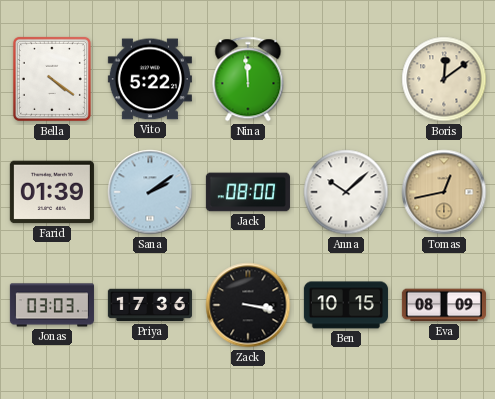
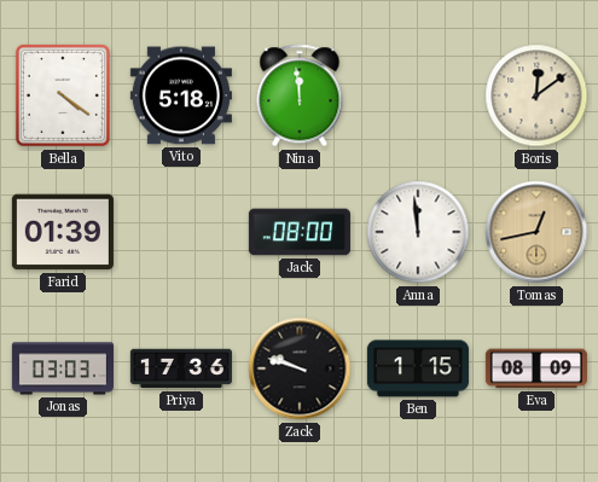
Vito: 5:22 -> 5:18
Sana: 2:09 -> none
Anna: 10:08 -> 11:59
Zack: 3:17 -> 9:48
Ben: 10:15 -> 1:15
